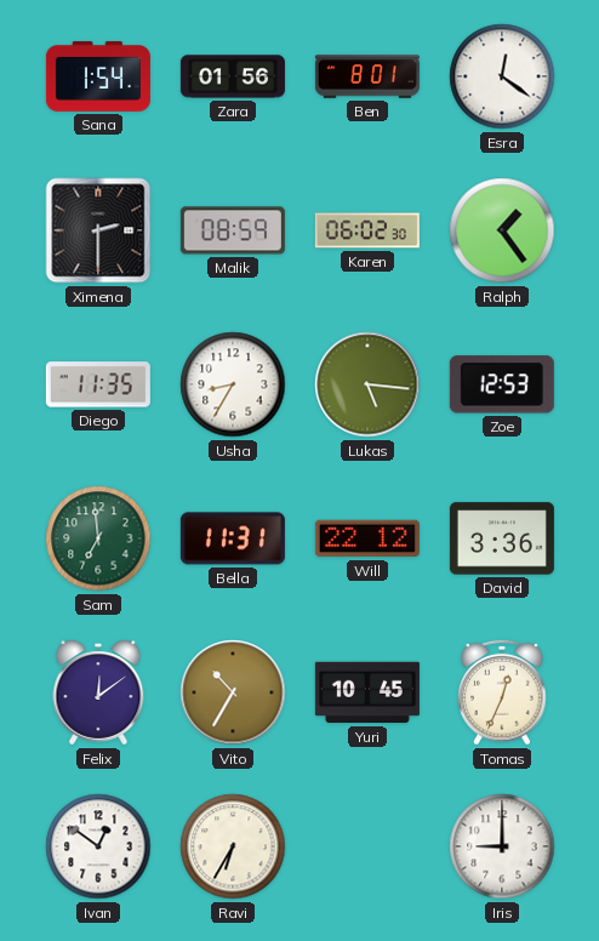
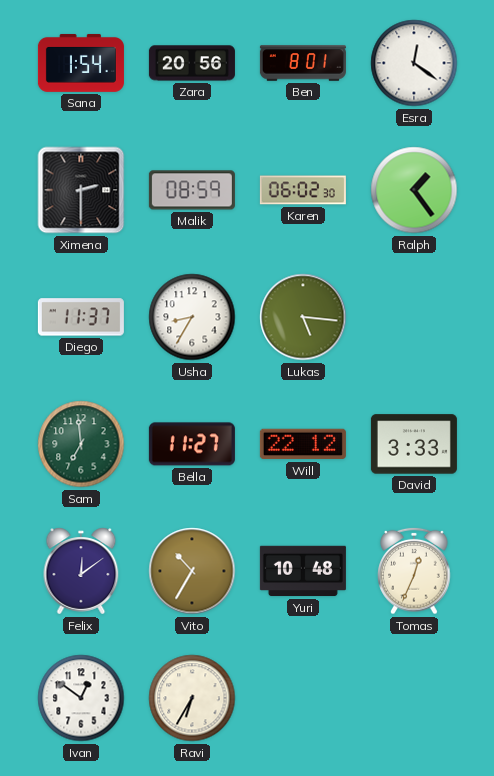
Zara: 01:56 -> 20:56
Diego: 11:35 -> 11:37
Zoe: 12:53 -> none
Bella: 11:31 -> 11:27
David: 3:36 -> 3:33
Yuri: 10:45 -> 10:48
Iris: 9:00 -> none
